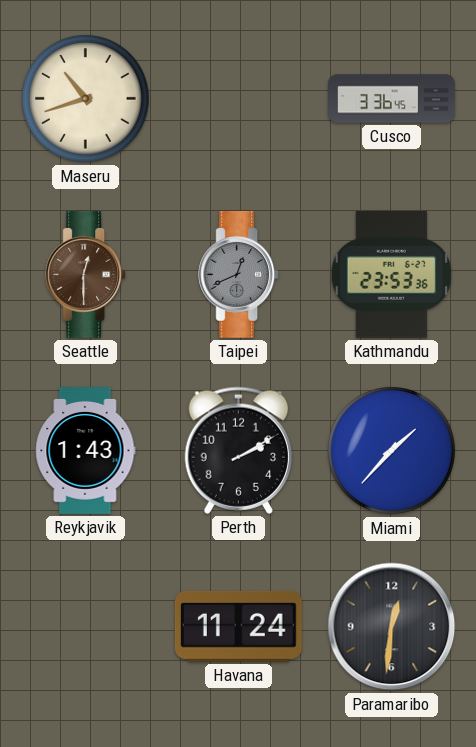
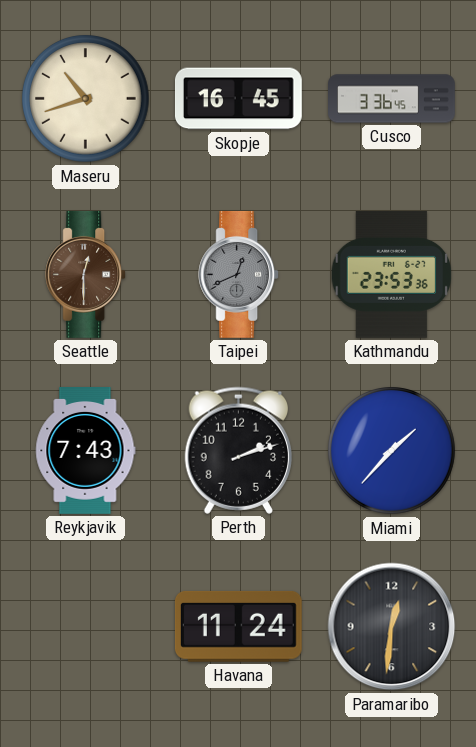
Skopje: none -> 16:45
Reykjavik: 1:43 -> 7:43
Perth: 2:10 -> 2:12
